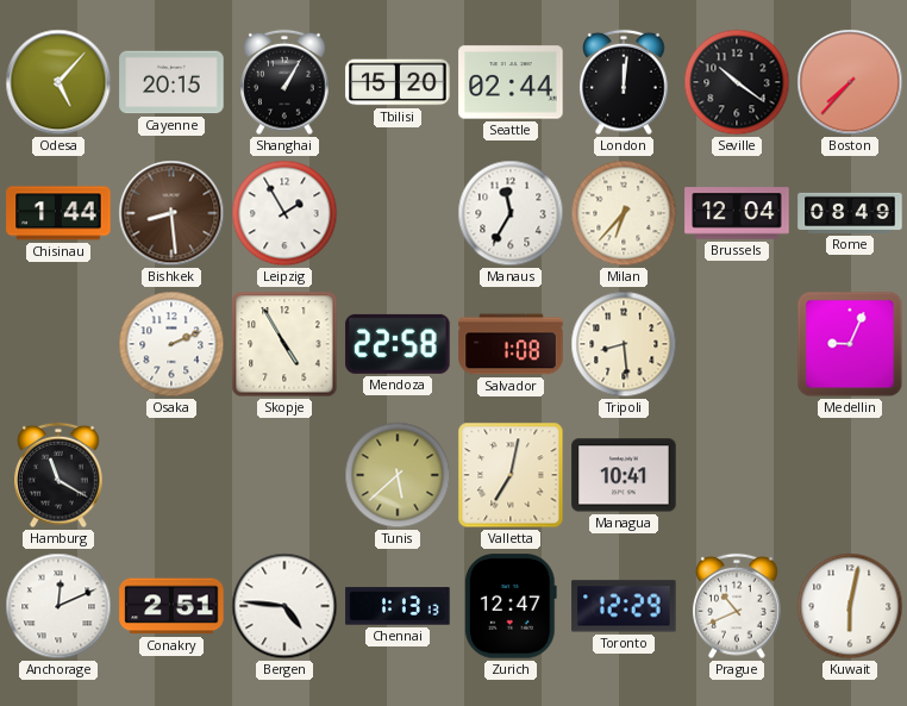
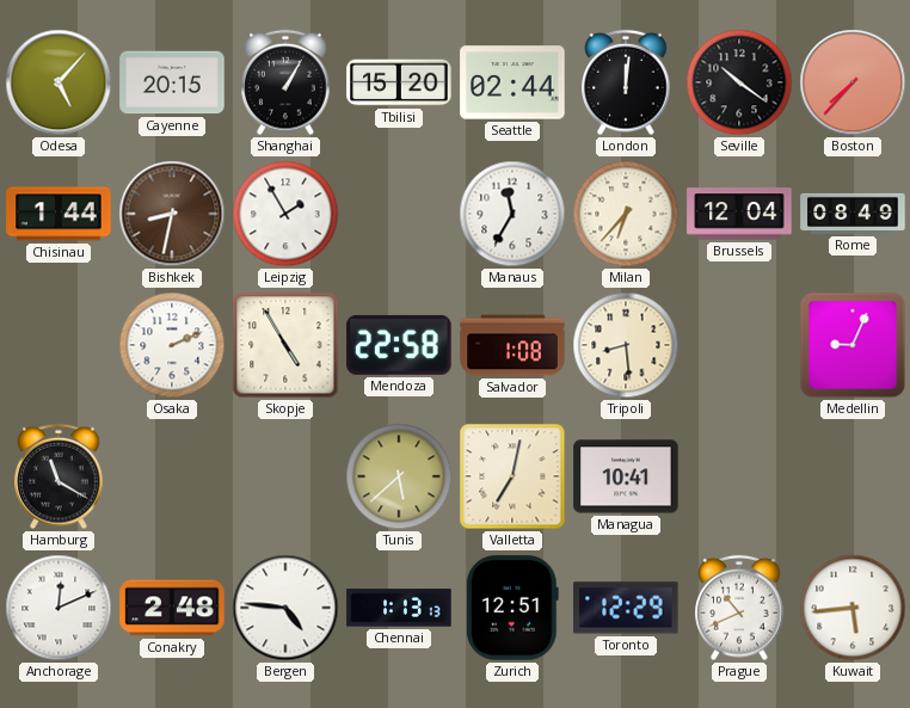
Bishkek: 8:29 -> 8:32
Conakry: 2:51 -> 2:48
Zurich: 12:47 -> 12:51
Kuwait: 6:02 -> 5:44
